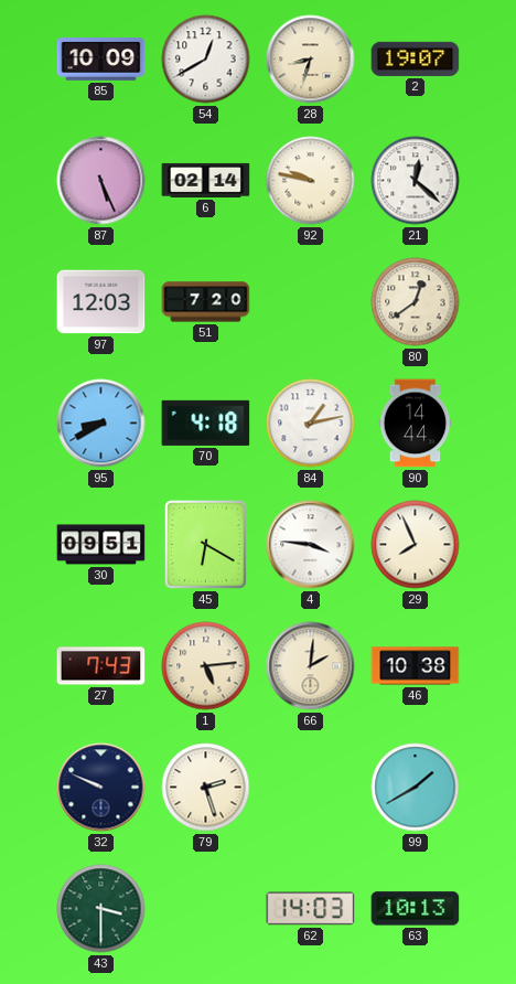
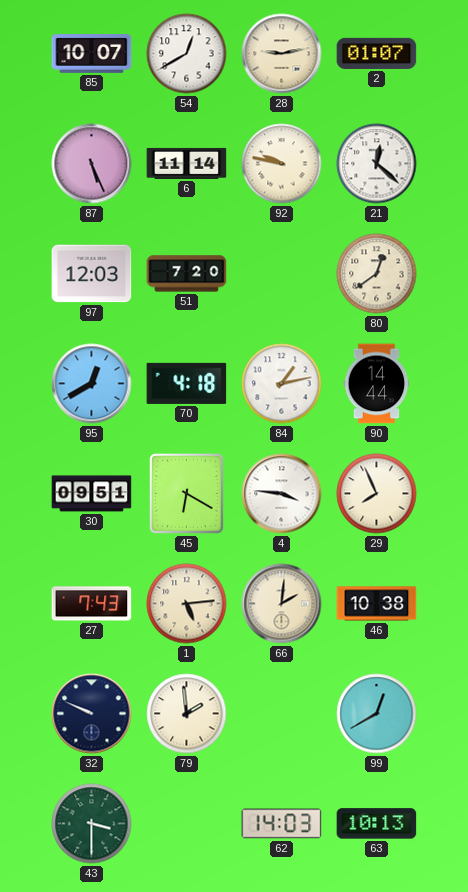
85: 10:09 -> 10:07
28: 8:33 -> 9:13
2: 19:07 -> 01:07
6: 02:14 -> 11:14
95: 8:40 -> 12:40
79: 2:27 -> 1:59
99: 1:40 -> 12:40
